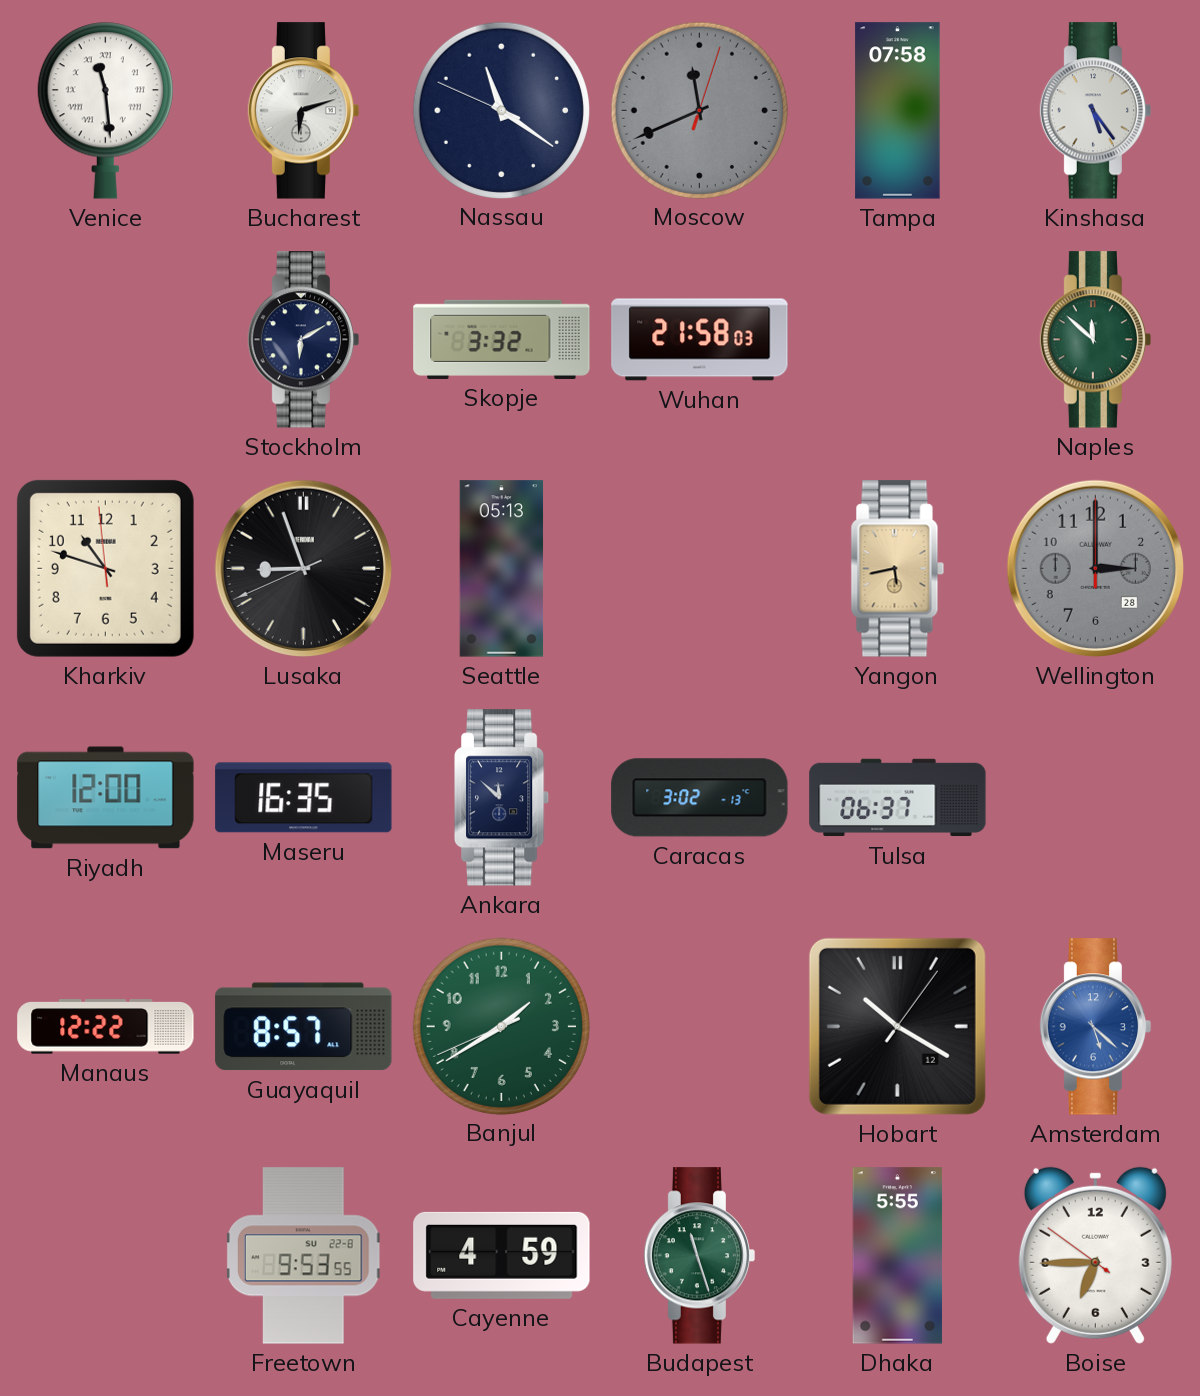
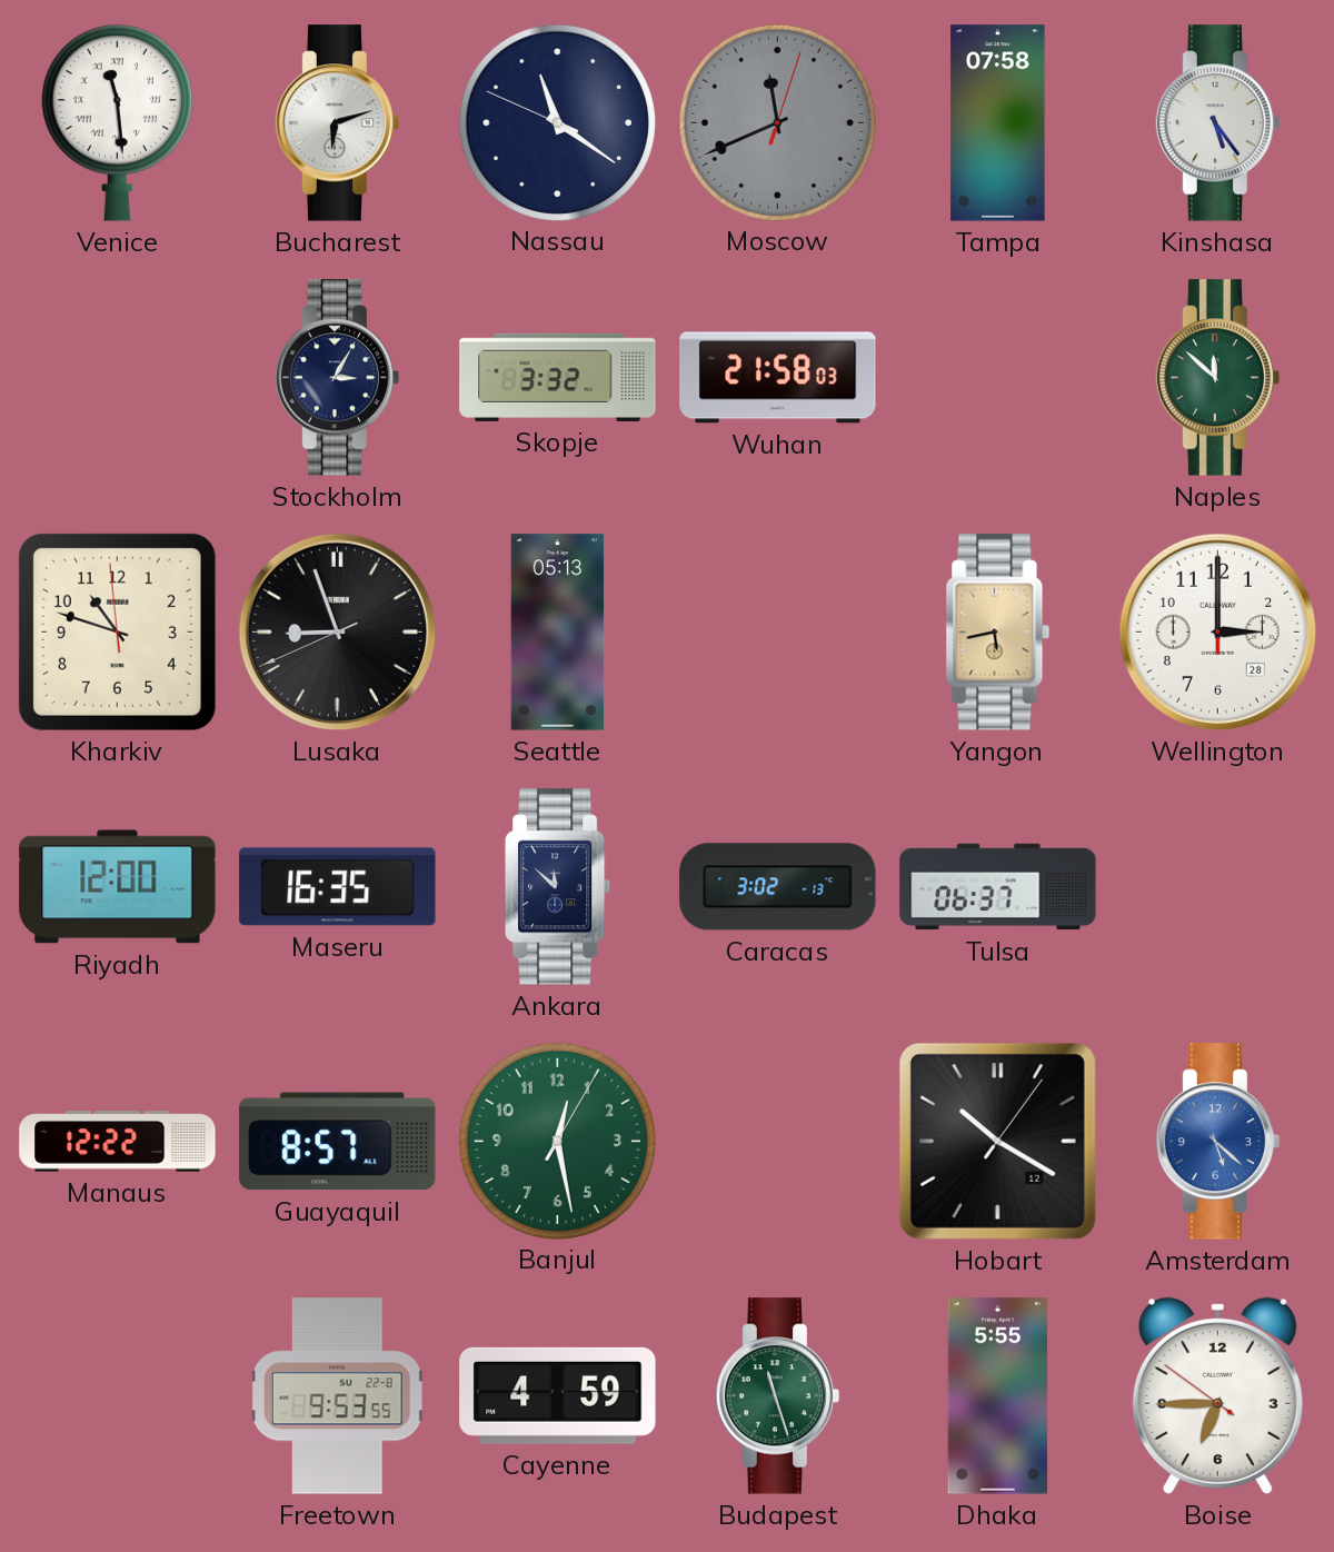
Stockholm: 6:10 -> 3:05
Wellington dial: grey -> white
Banjul: 1:39 -> 12:28
